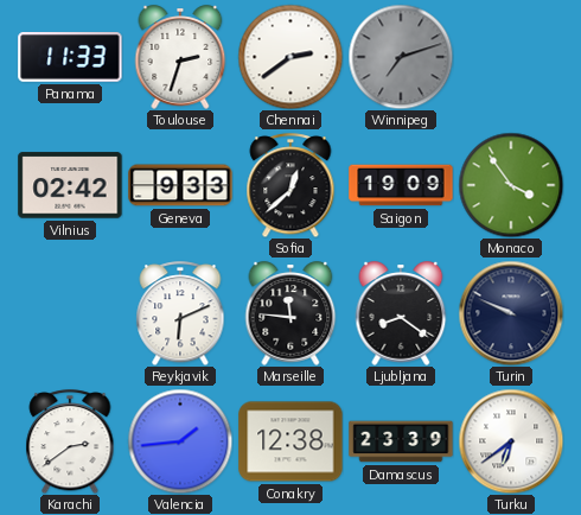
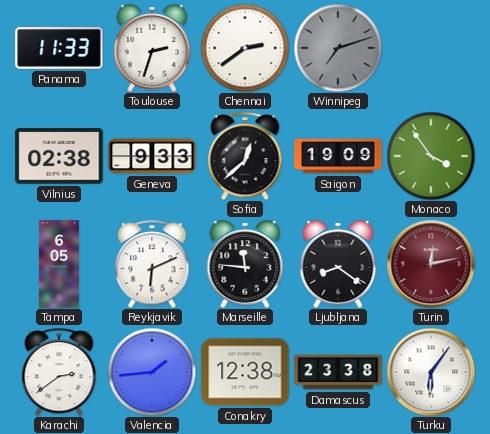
Vilnius: 02:42 -> 02:38
Tampa: none -> 6:05
Turin: 9:49 -> 12:13
Turin dial: navy -> burgundy
Damascus: 23:39 -> 23:38
Turku: 6:39 -> 6:06
